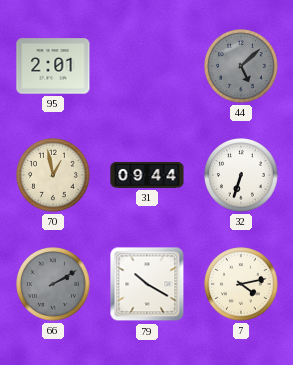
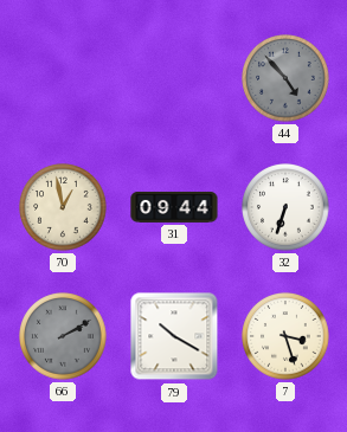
95: 2:01 -> none
44: 5:08 -> 4:53
7: 4:13 -> 3:27
